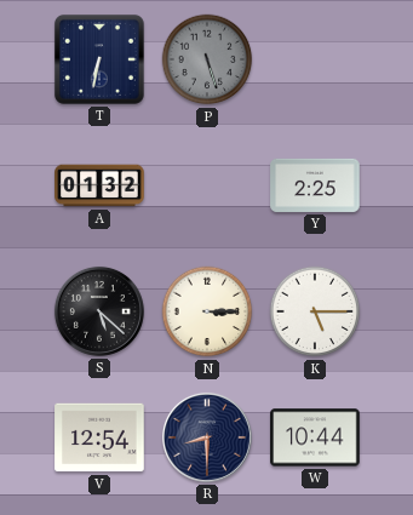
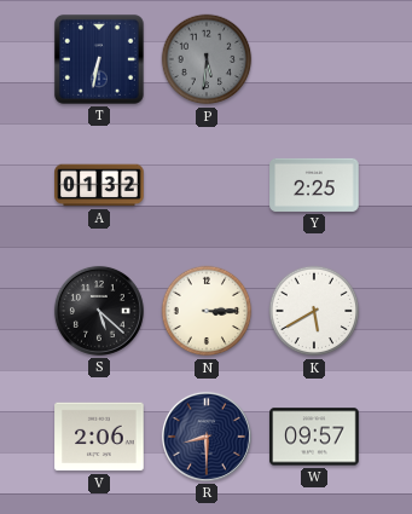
P: 5:27 -> 5:31
K: 5:15 -> 5:40
V: 12:54 -> 2:06
W: 10:44 -> 09:57
